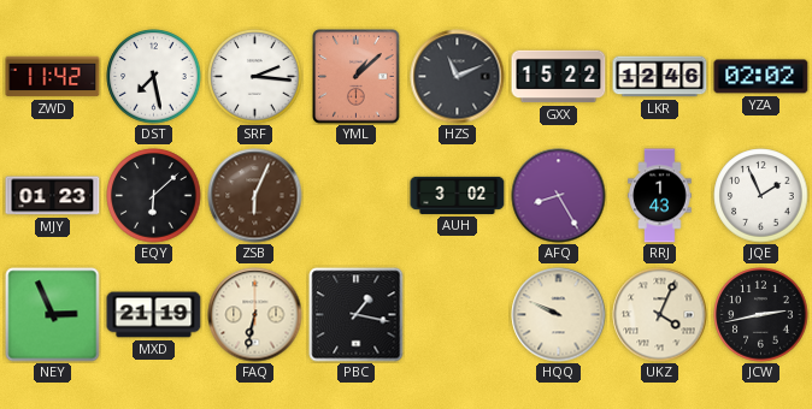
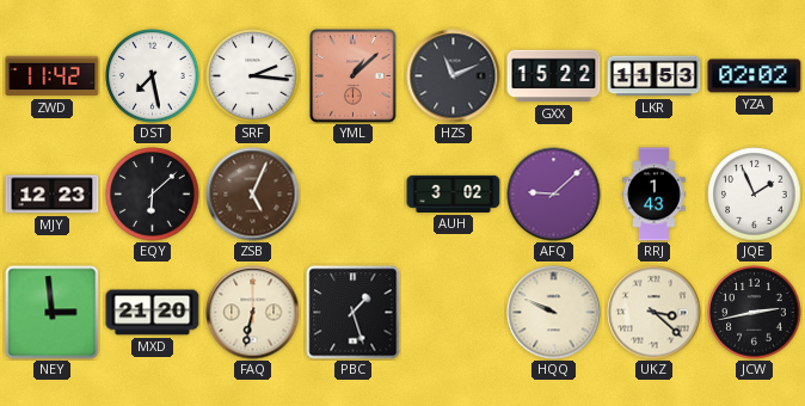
LKR: 12:46 -> 11:53
MJY: 01:23 -> 12:23
ZSB: 6:04 -> 5:04
AFQ: 8:25 -> 9:08
NEY: 2:56 -> 2:59
MXD: 21:19 -> 21:20
PBC: 1:17 -> 1:27
UKZ: 4:04 -> 3:22
